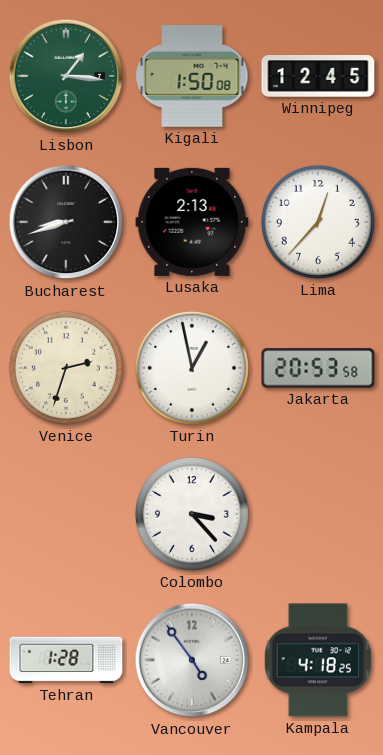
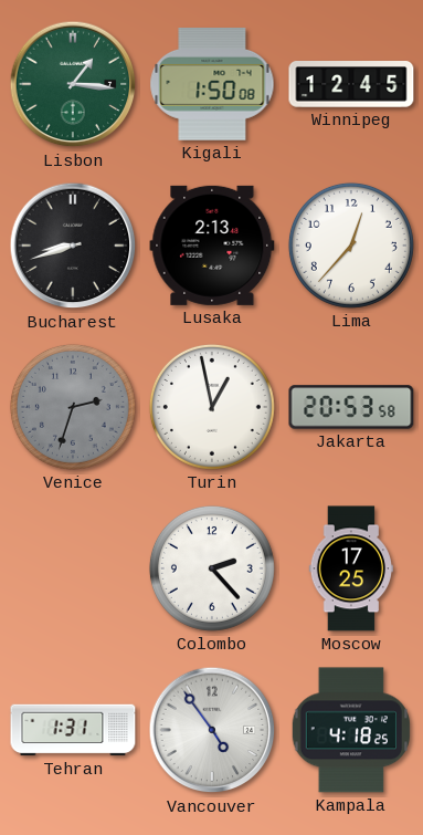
Venice dial: cream -> grey
Colombo: 3:23 -> 2:23
Moscow: none -> 17:25
Tehran: 1:28 -> 1:31
